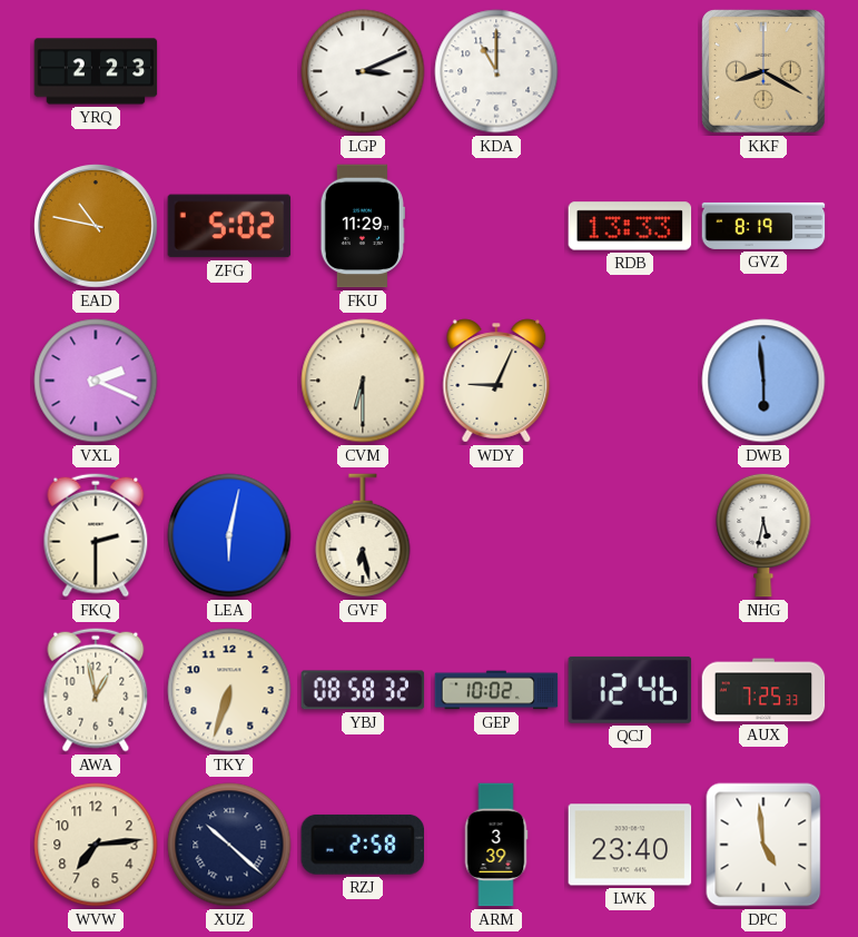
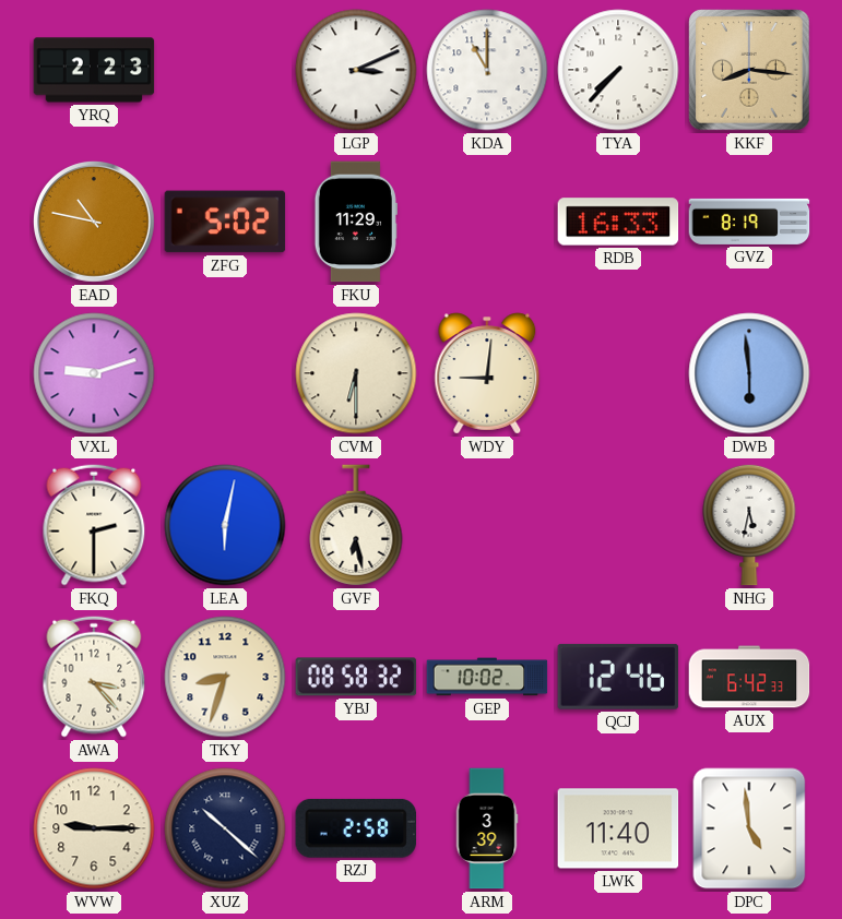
TYA: none -> 7:37
KKF: 8:20 -> 8:16
RDB: 13:33 -> 16:33
VXL: 2:19 -> 9:12
WDY: 9:04 -> 9:01
AWA: 12:58 -> 3:23
TKY: 6:33 -> 8:33
AUX: 7:25 -> 6:42
WVW: 7:14 -> 9:15
LWK: 23:40 -> 11:40
